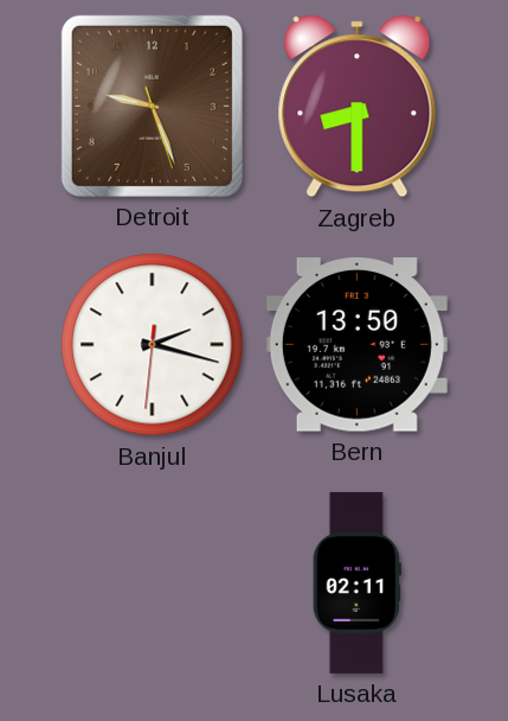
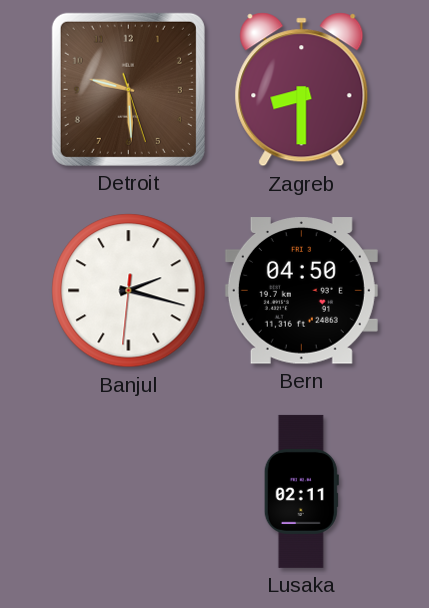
Detroit: 9:26 -> 9:29
Bern: 13:50 -> 04:50
